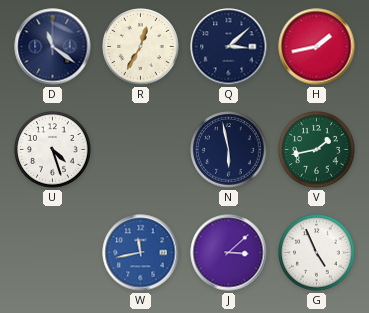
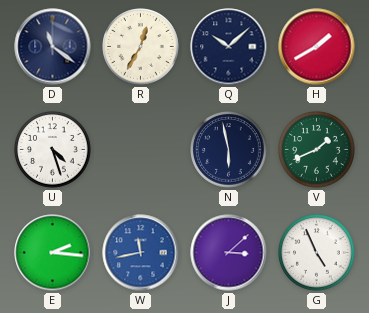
Q: 3:08 -> 10:08
H: 1:43 -> 1:40
V: 1:43 -> 1:41
E: none -> 2:16
